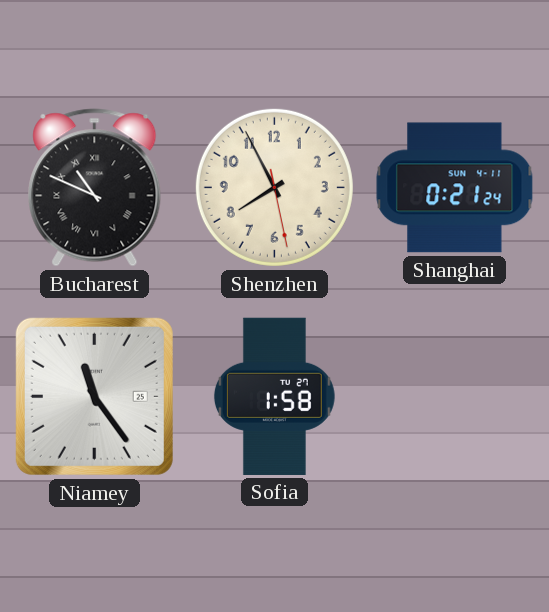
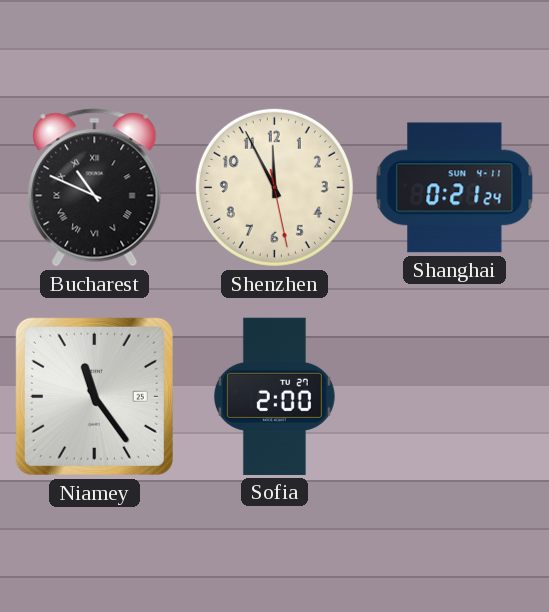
Shenzhen: 7:55 -> 11:55
Sofia: 1:58 -> 2:00
